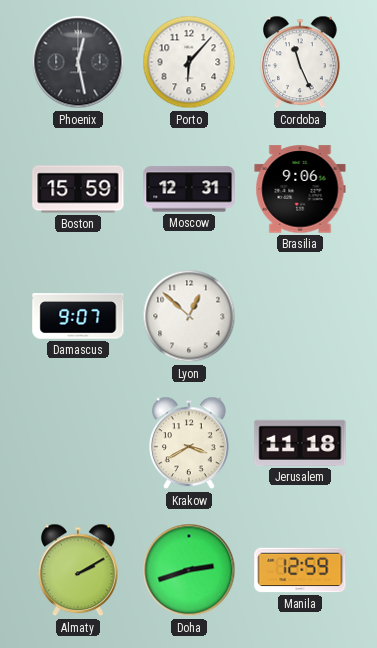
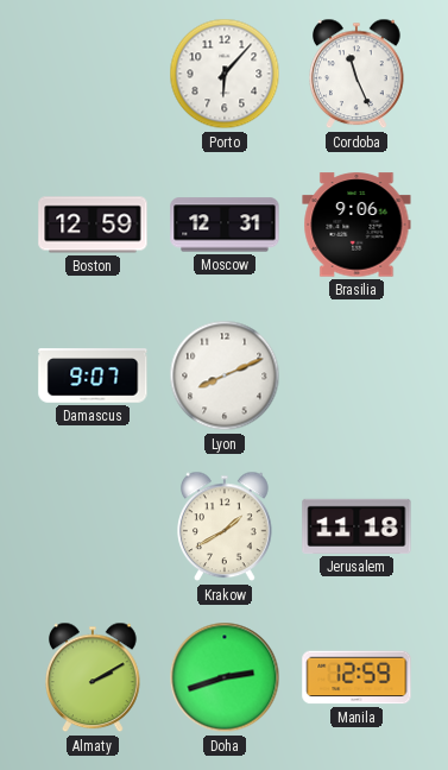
Phoenix: 12:28 -> none
Boston: 15:59 -> 12:59
Lyon: 12:52 -> 8:11
Krakow: 3:40 -> 1:40
